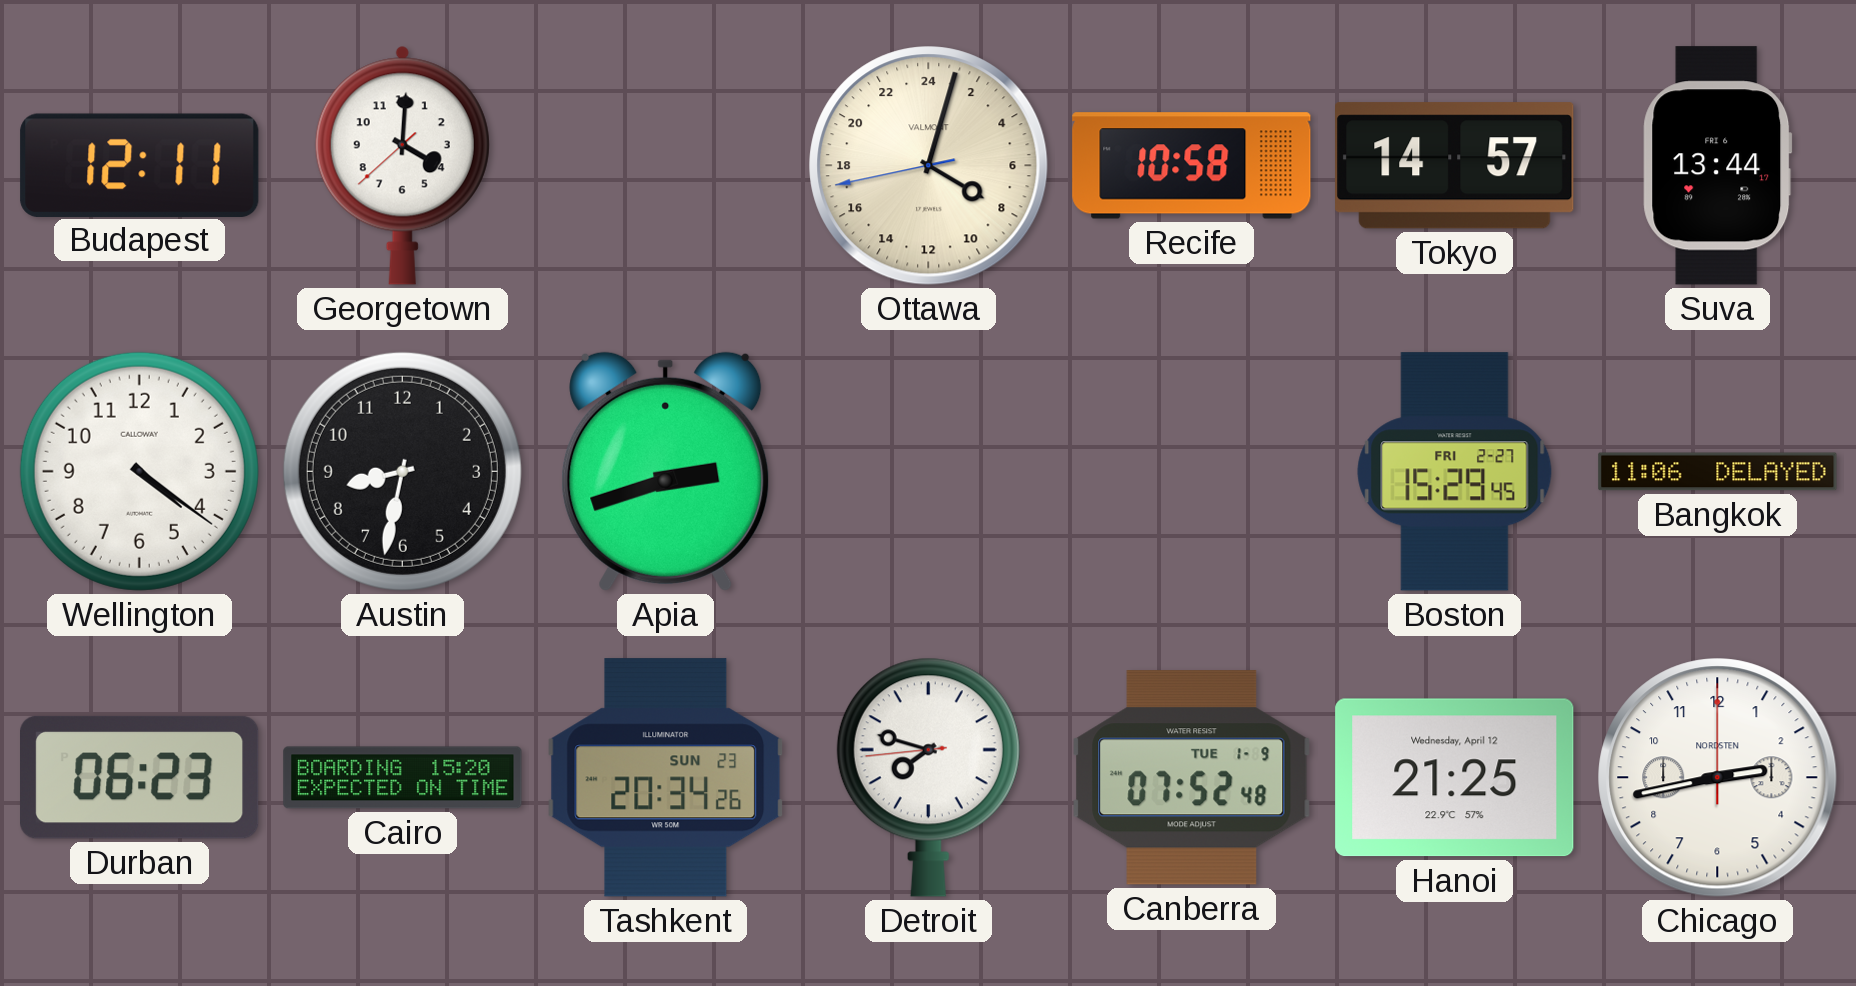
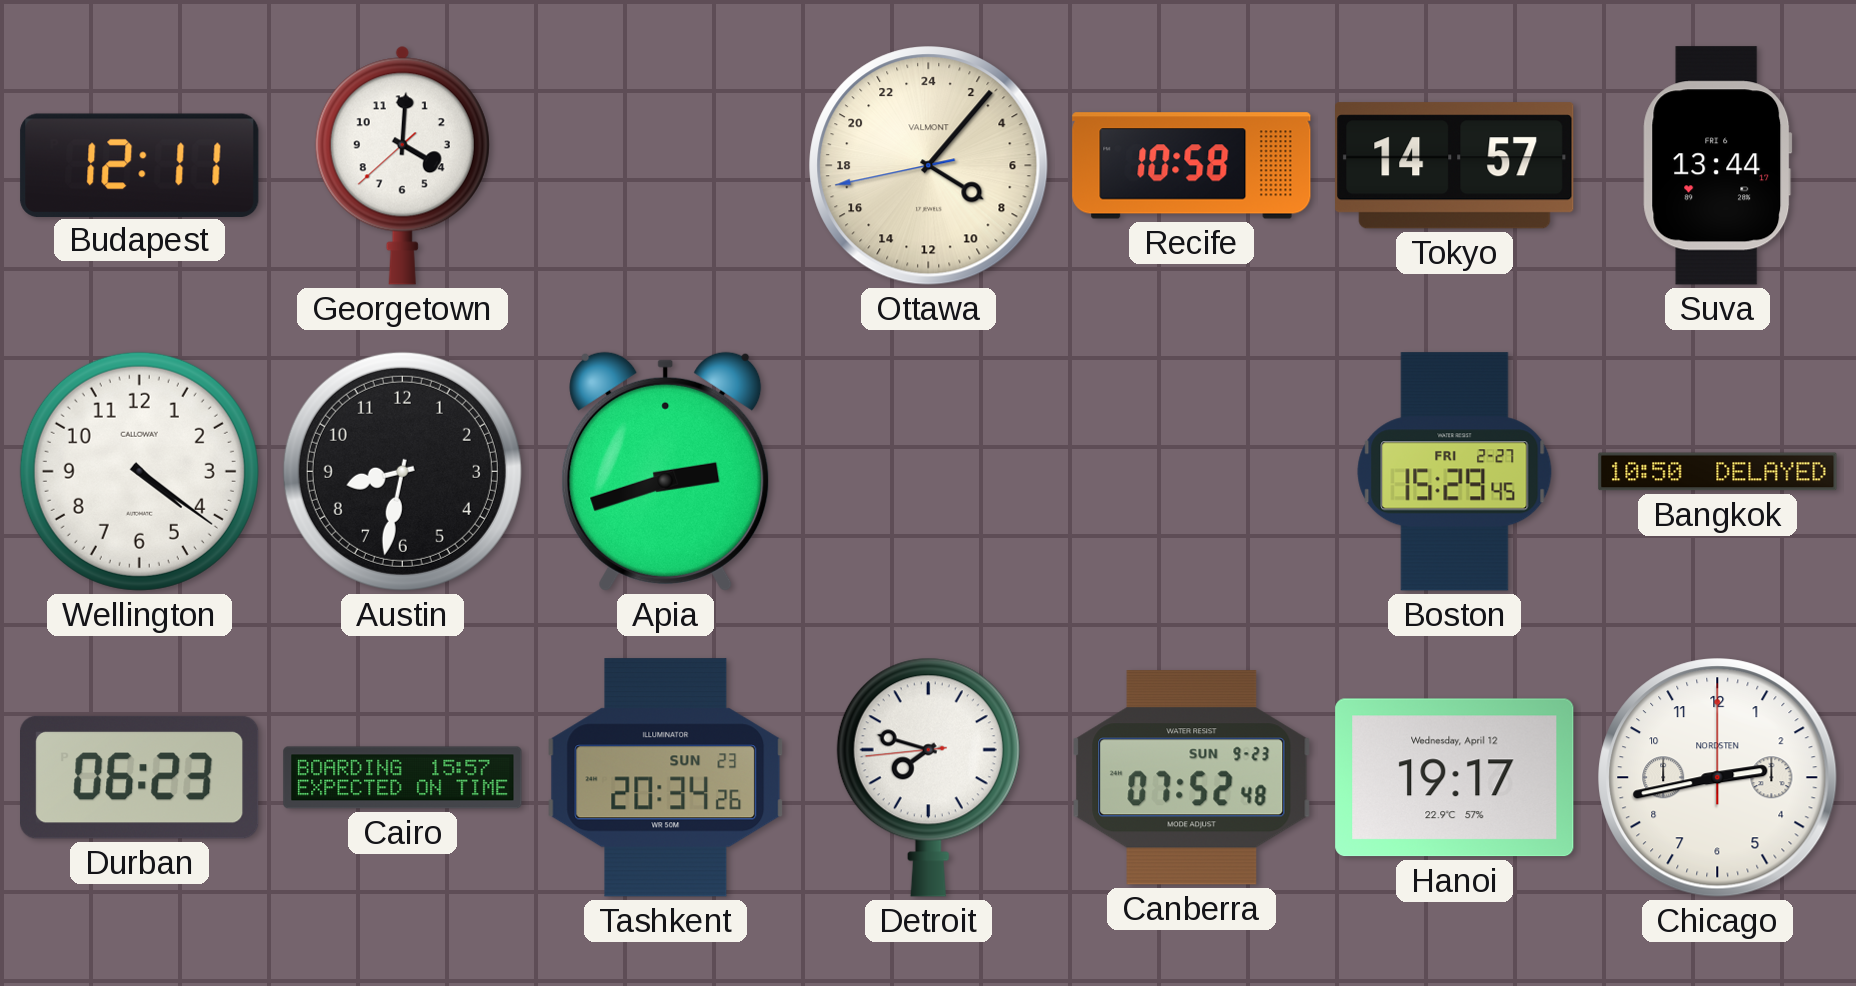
Ottawa: 8:02 -> 8:06
Bangkok: 11:06 -> 10:50
Cairo: 15:20 -> 15:57
Canberra date: TUE 1-9 -> SUN 9-23
Hanoi: 21:25 -> 19:17
